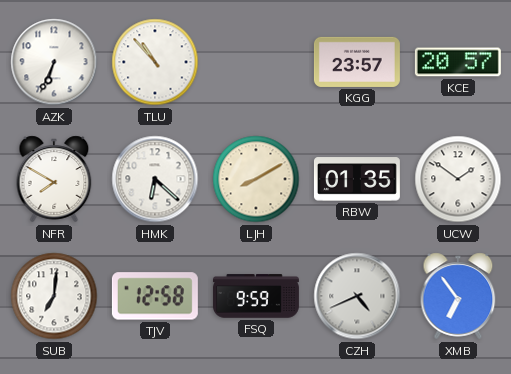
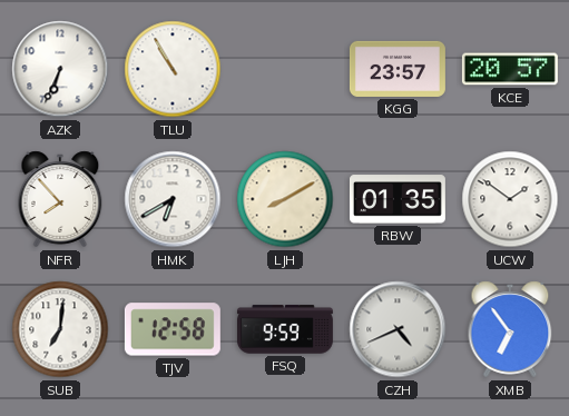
TLU: 10:53 -> 10:55
NFR: 7:50 -> 7:53
HMK: 6:22 -> 6:40
